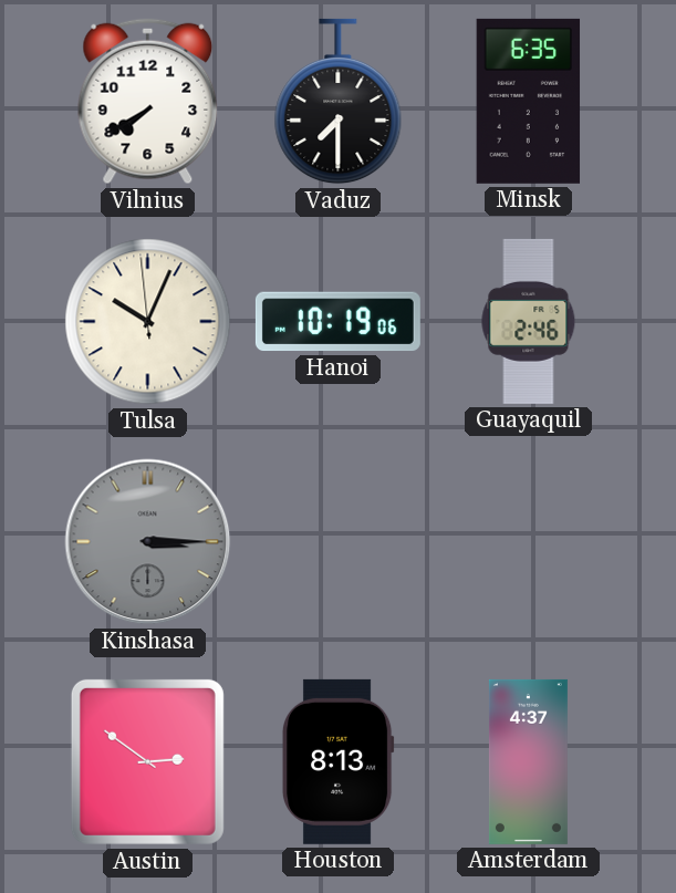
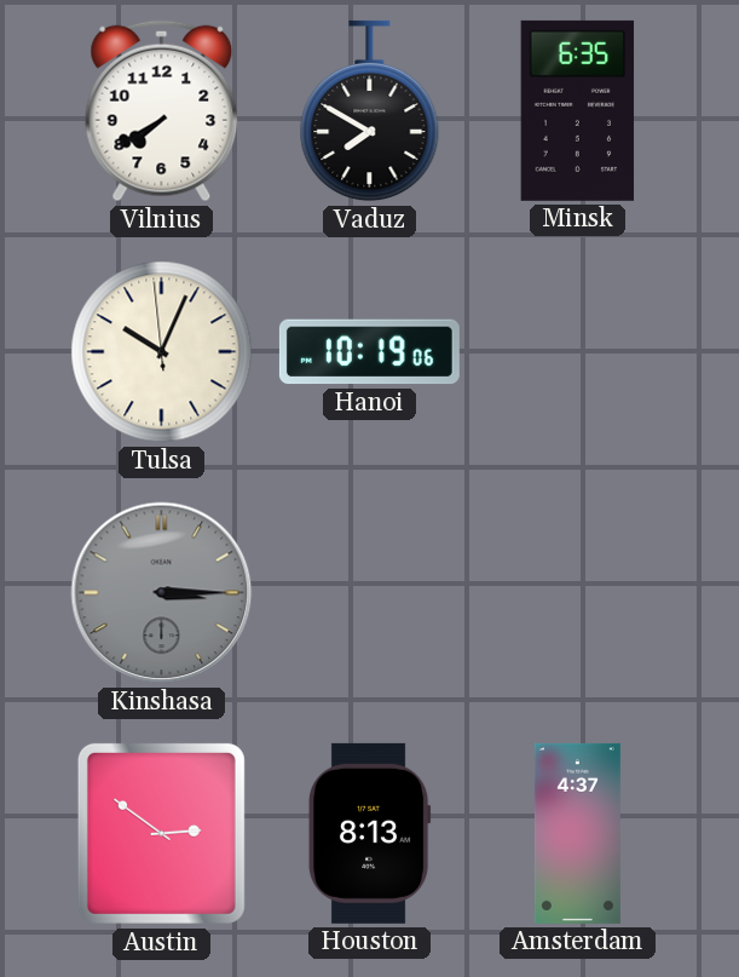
Vaduz: 7:30 -> 7:50
Guayaquil: 2:46 -> none
